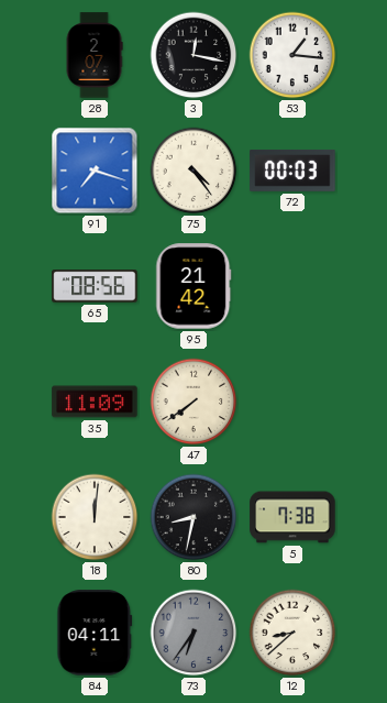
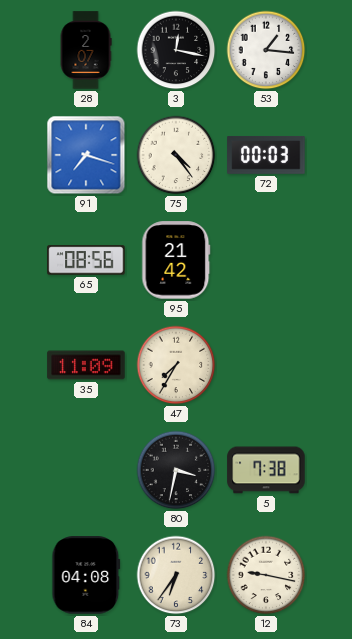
47: 7:39 -> 7:35
18: 12:01 -> none
80: 8:32 -> 3:32
84: 04:11 -> 04:08
73 dial: grey -> cream
12: 8:38 -> 9:17
